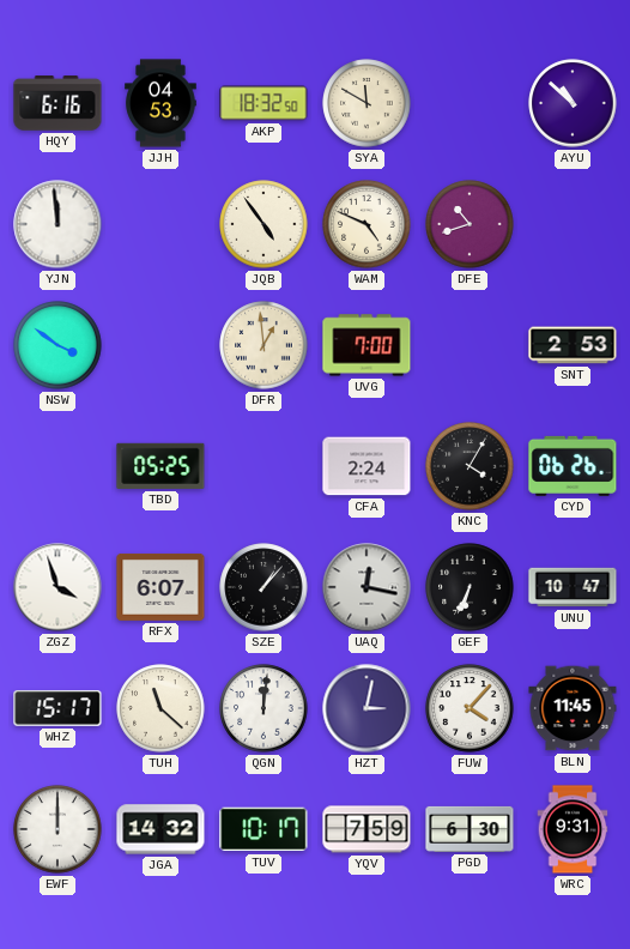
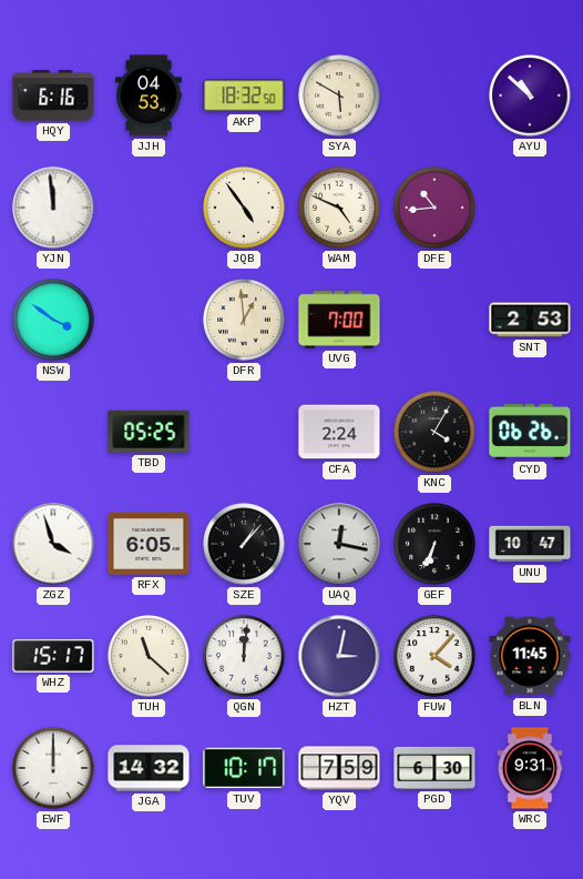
SYA: 11:50 -> 5:50
DFE: 10:42 -> 10:44
RFX: 6:07 -> 6:05
